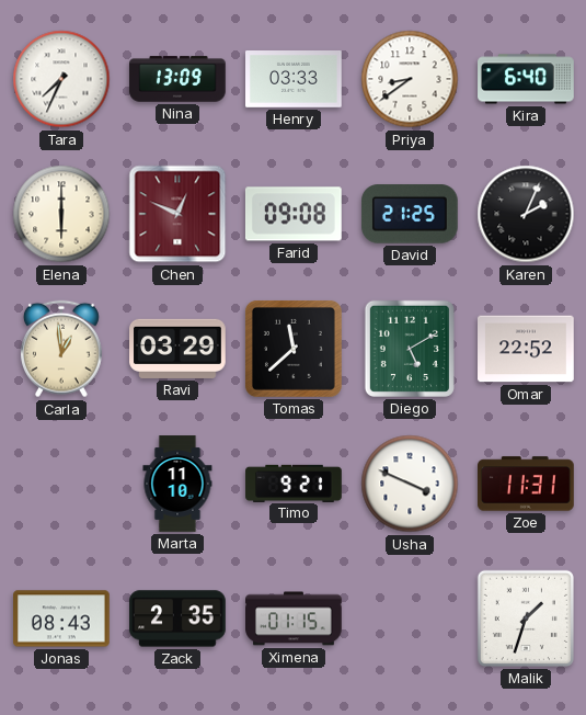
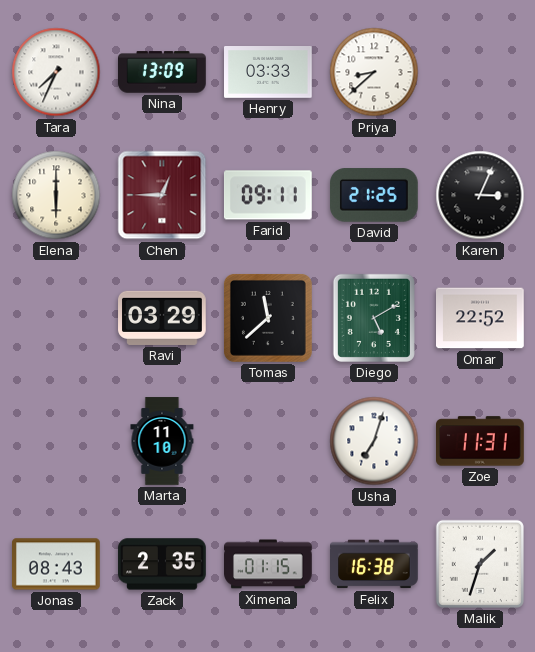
Priya: 8:39 -> 8:38
Kira: 6:40 -> none
Chen: 12:49 -> 12:45
Farid: 09:08 -> 09:11
Karen: 2:04 -> 3:04
Carla: 12:59 -> none
Timo: 9:21 -> none
Usha: 3:49 -> 7:03
Felix: none -> 16:38
